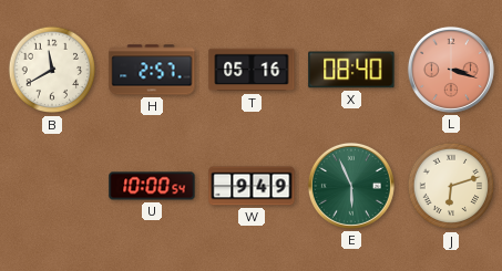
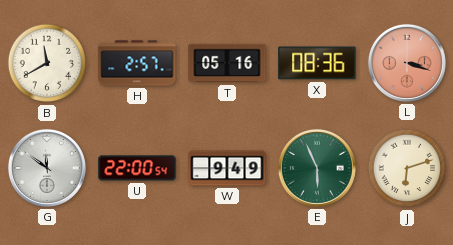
X: 08:40 -> 08:36
G: none -> 11:51
U: 10:00 -> 22:00
